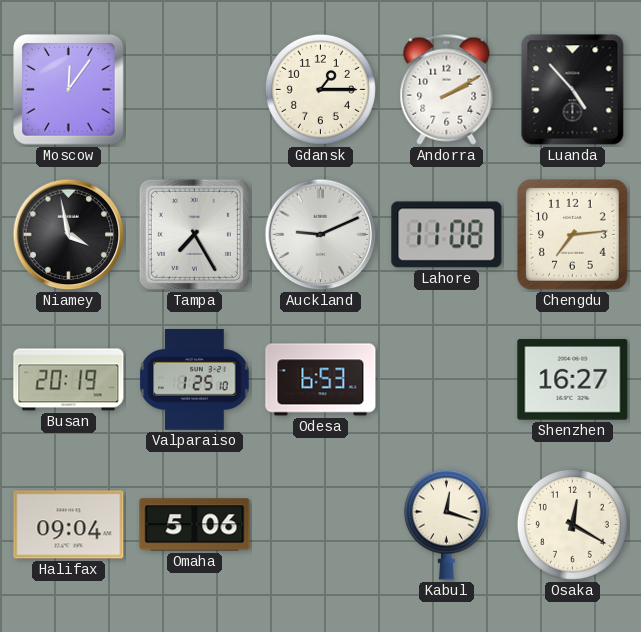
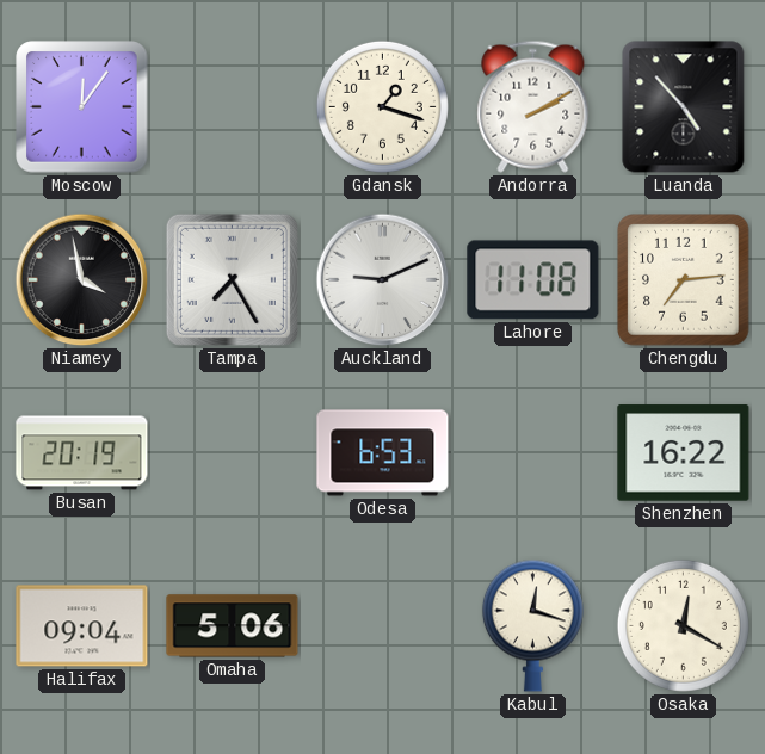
Gdansk: 1:15 -> 1:18
Valparaiso: 1:25 -> none
Shenzhen: 16:27 -> 16:22
